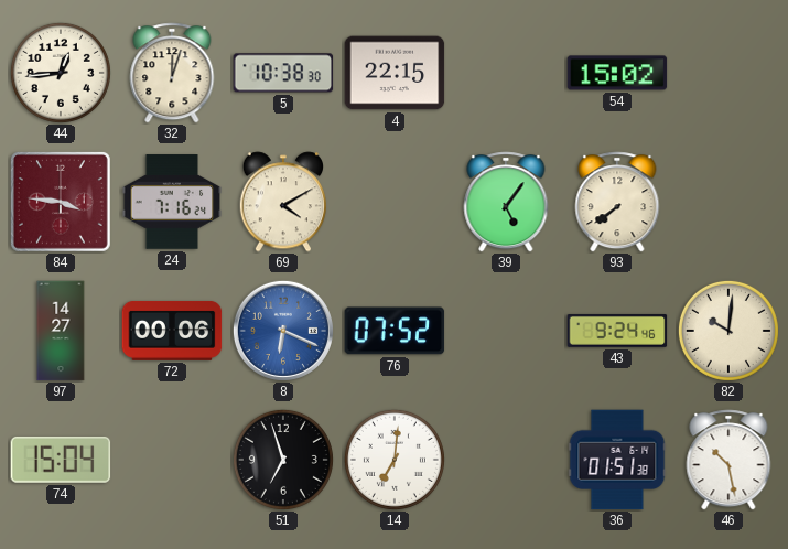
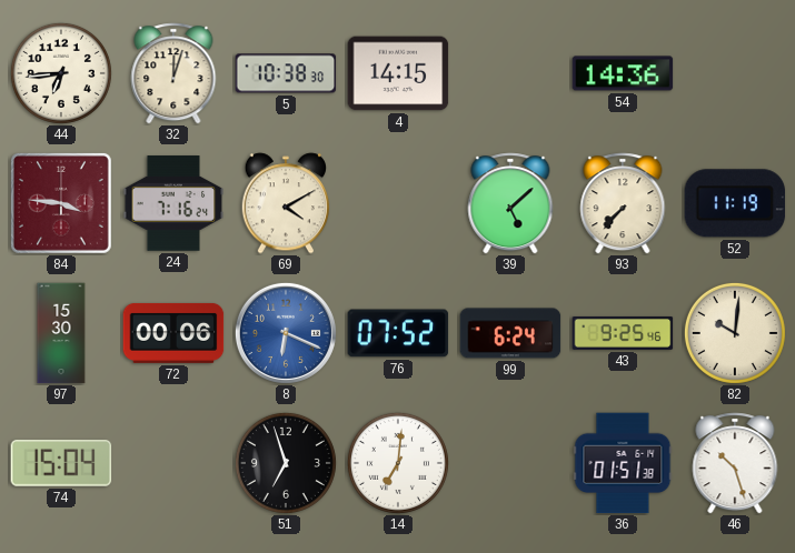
44: 12:44 -> 6:44
4: 22:15 -> 14:15
54: 15:02 -> 14:36
39: 5:06 -> 5:08
93: 7:39 -> 7:37
52: none -> 11:19
97: 14:27 -> 15:30
99: none -> 6:24
43: 9:24 -> 9:25
46: 10:28 -> 10:27
